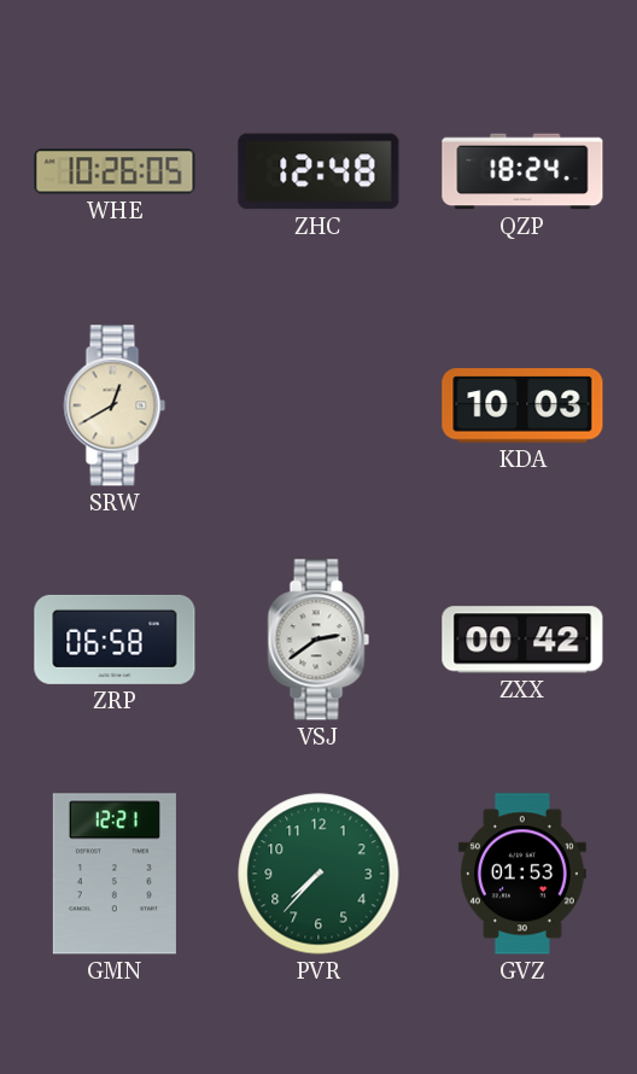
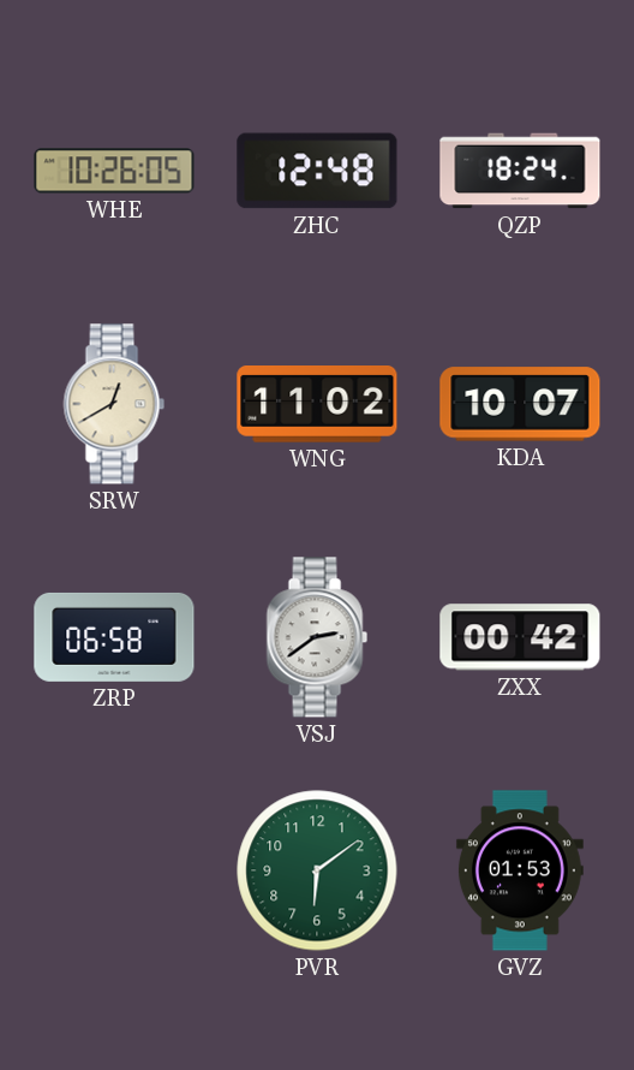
WNG: none -> 11:02
KDA: 10:03 -> 10:07
GMN: 12:21 -> none
PVR: 7:37 -> 6:09
